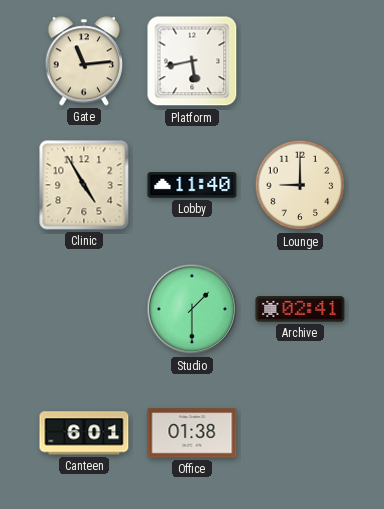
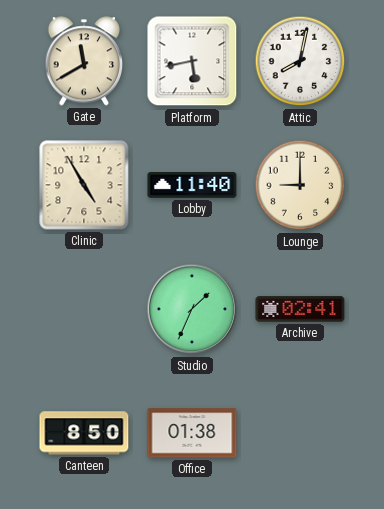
Gate: 11:14 -> 11:40
Attic: none -> 8:02
Studio: 1:30 -> 1:34
Canteen: 6:01 -> 8:50
